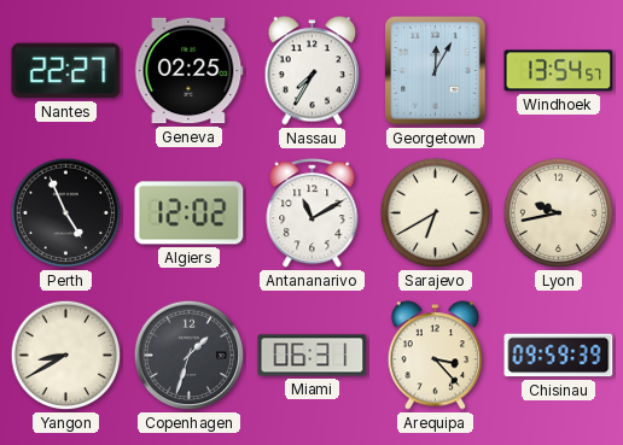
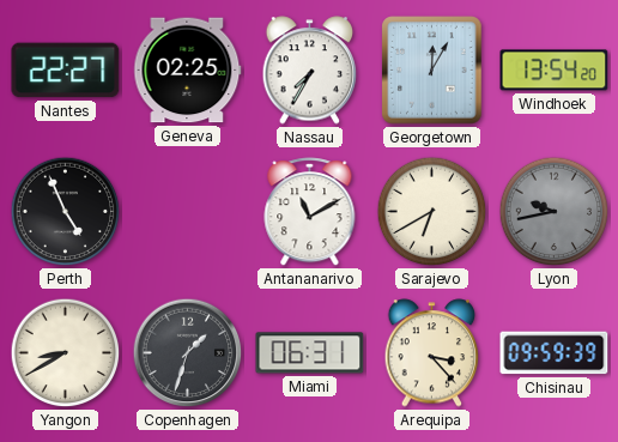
Windhoek: 13:54:57 -> 13:54:20
Algiers: 12:02 -> none
Lyon dial: cream -> grey
